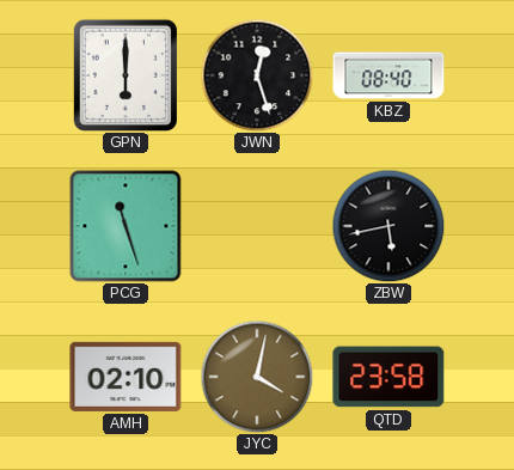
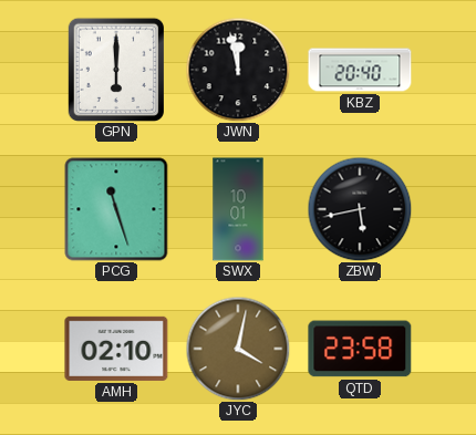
JWN: 12:27 -> 11:58
KBZ: 08:40 -> 20:40
SWX: none -> 10:01
